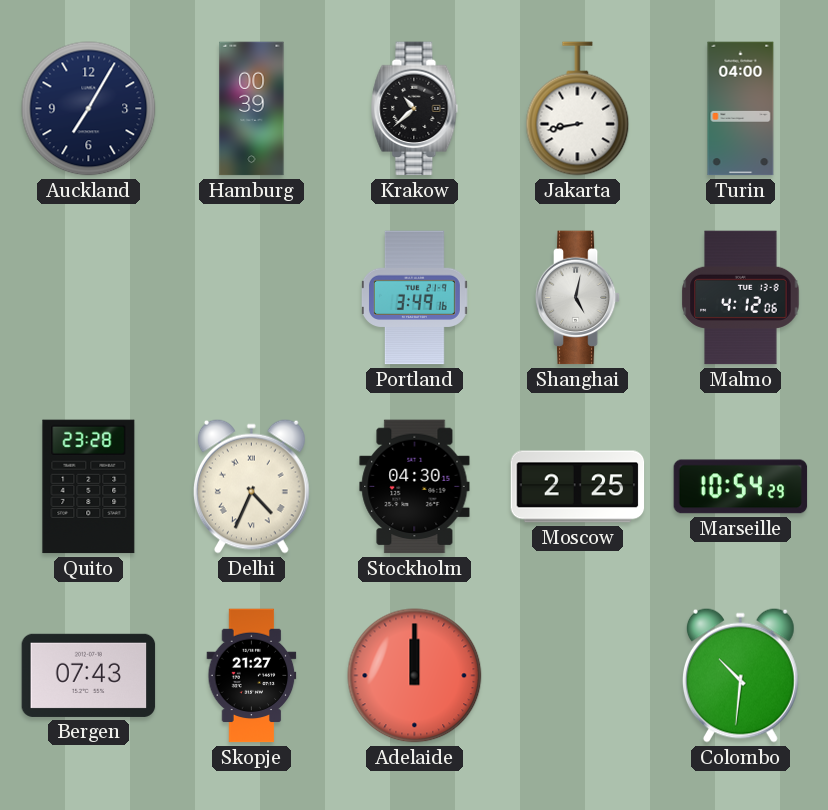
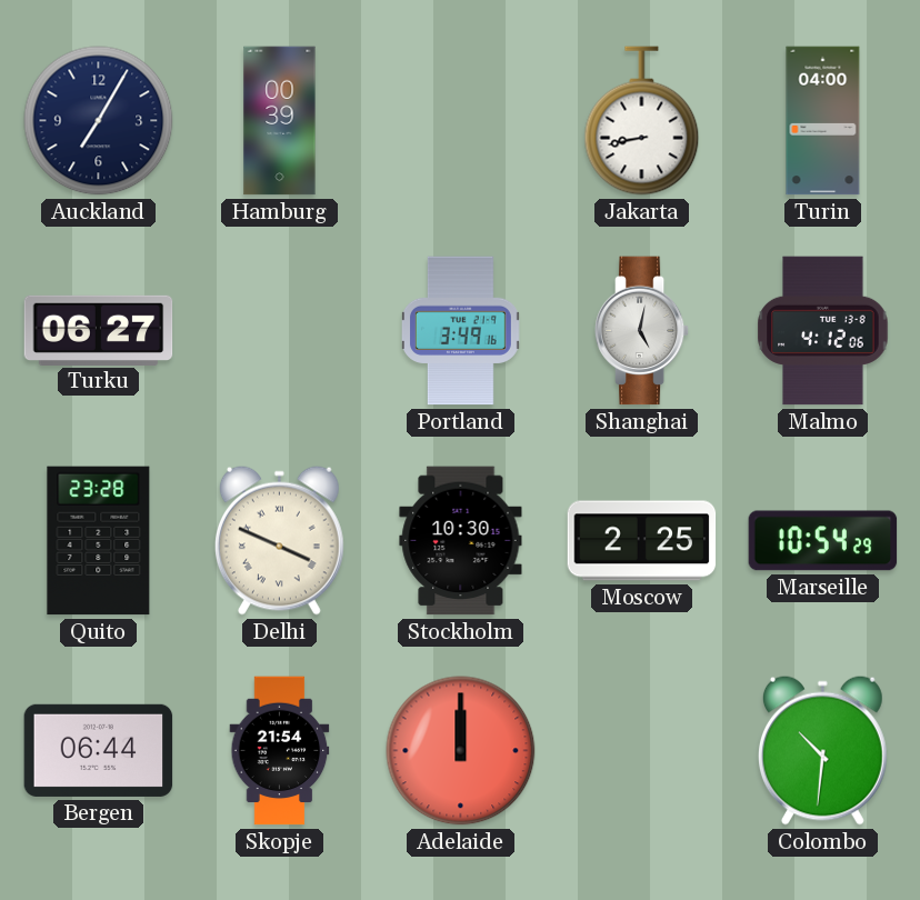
Krakow: 10:38 -> none
Turku: none -> 06:27
Delhi: 4:34 -> 3:49
Stockholm: 04:30 -> 10:30
Bergen: 07:43 -> 06:44
Skopje: 21:27 -> 21:54
